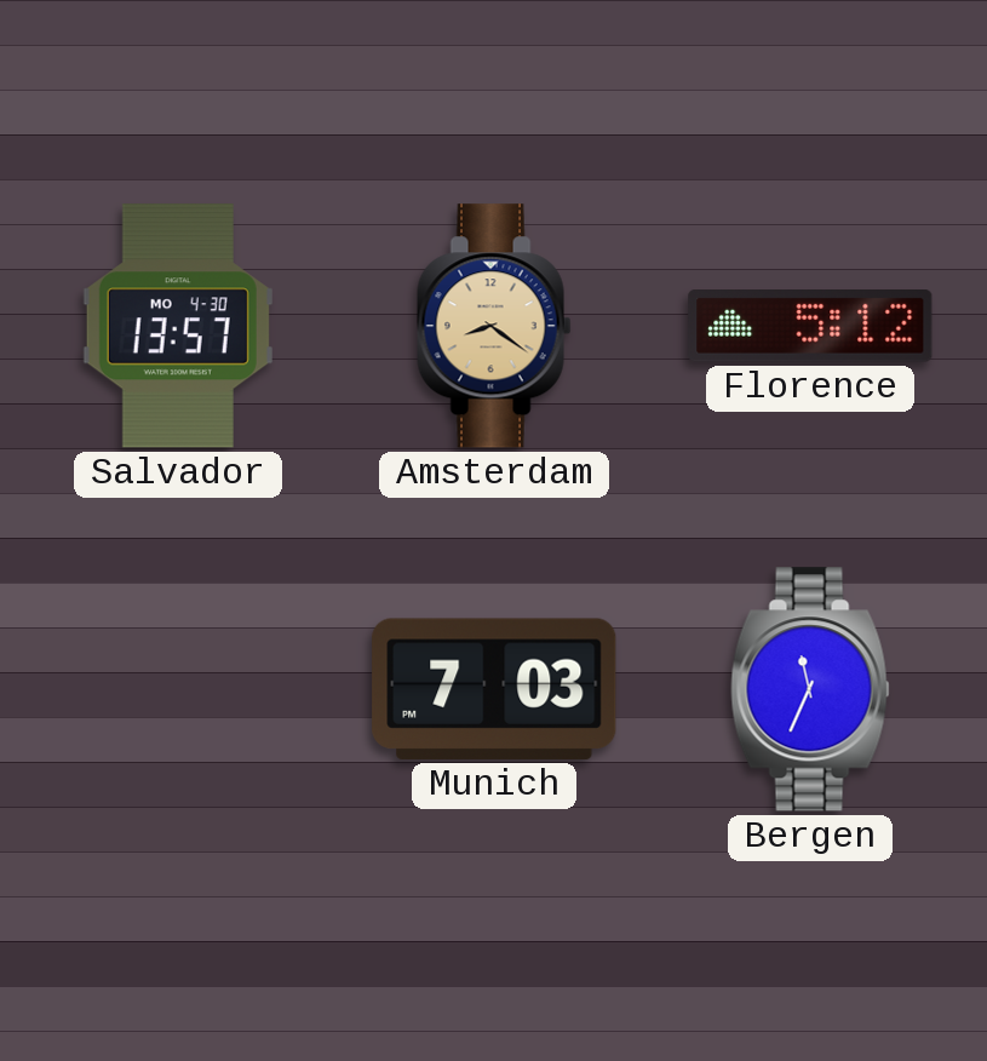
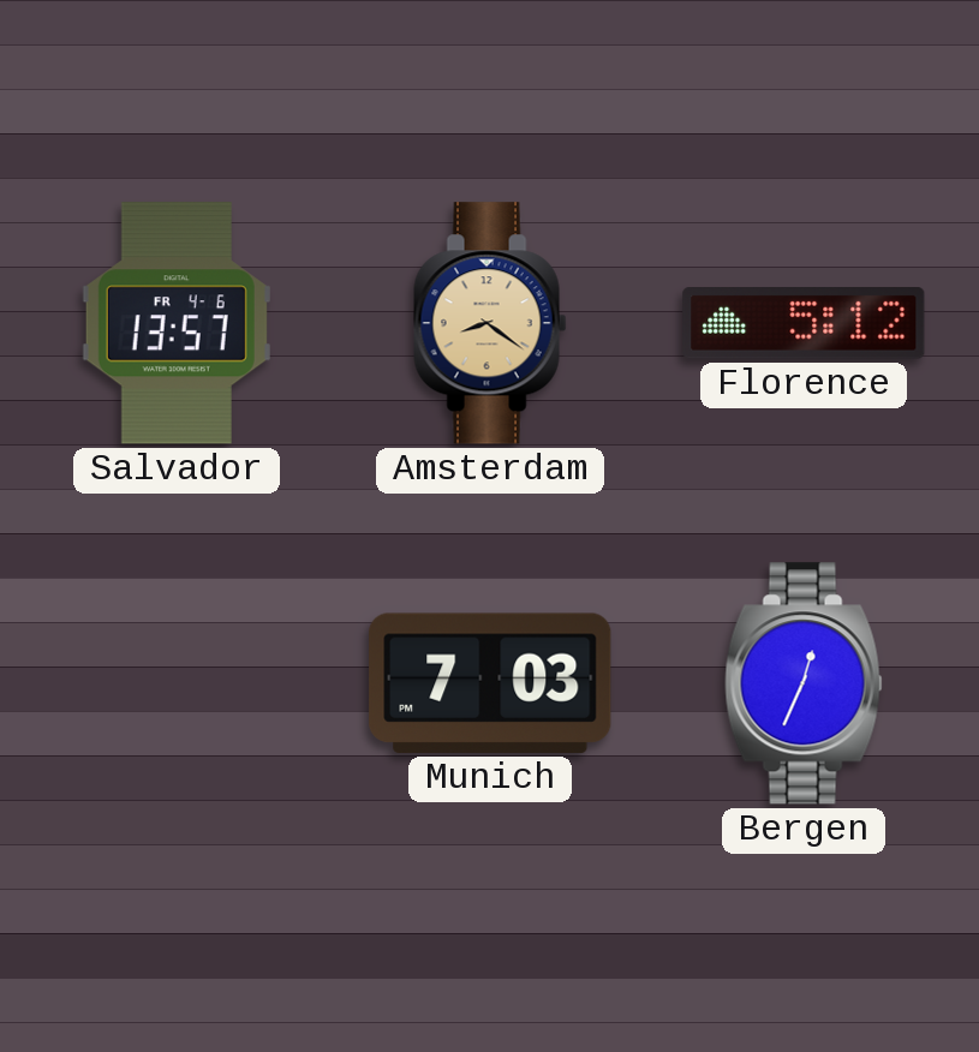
Salvador date: MO 4-30 -> FR 4-6
Bergen: 11:34 -> 12:34
